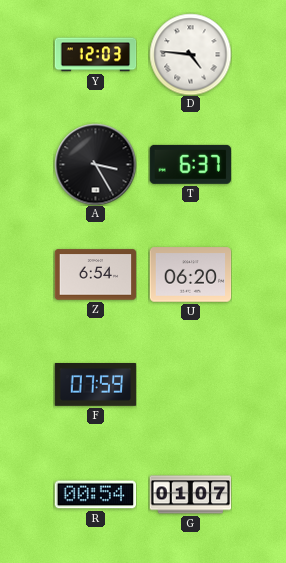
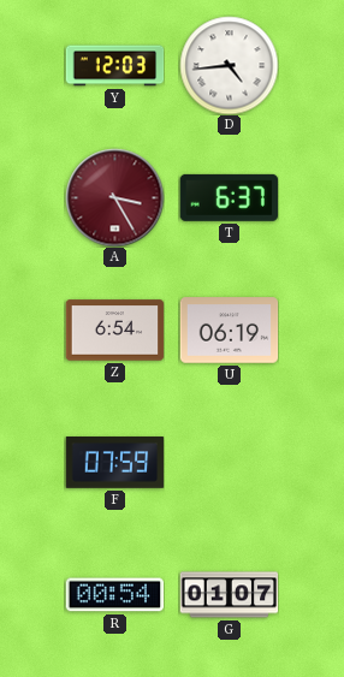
D: 4:46 -> 4:44
A dial: black -> burgundy
U: 06:20 -> 06:19
